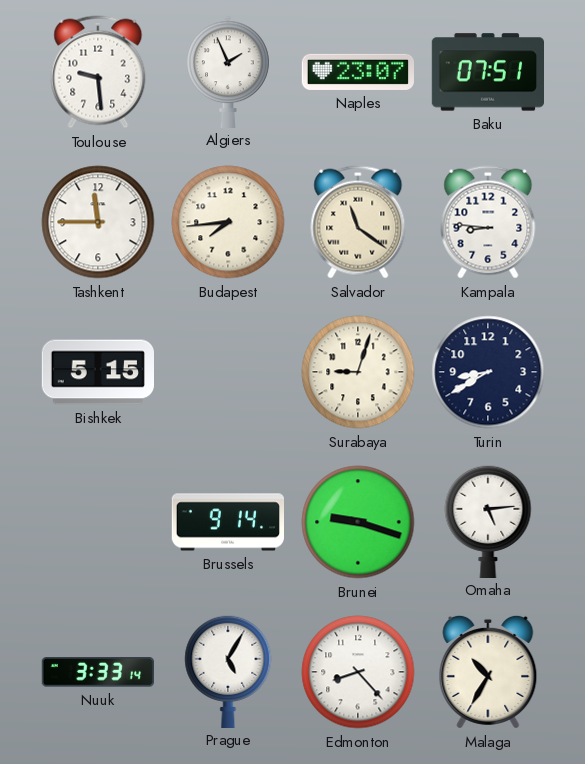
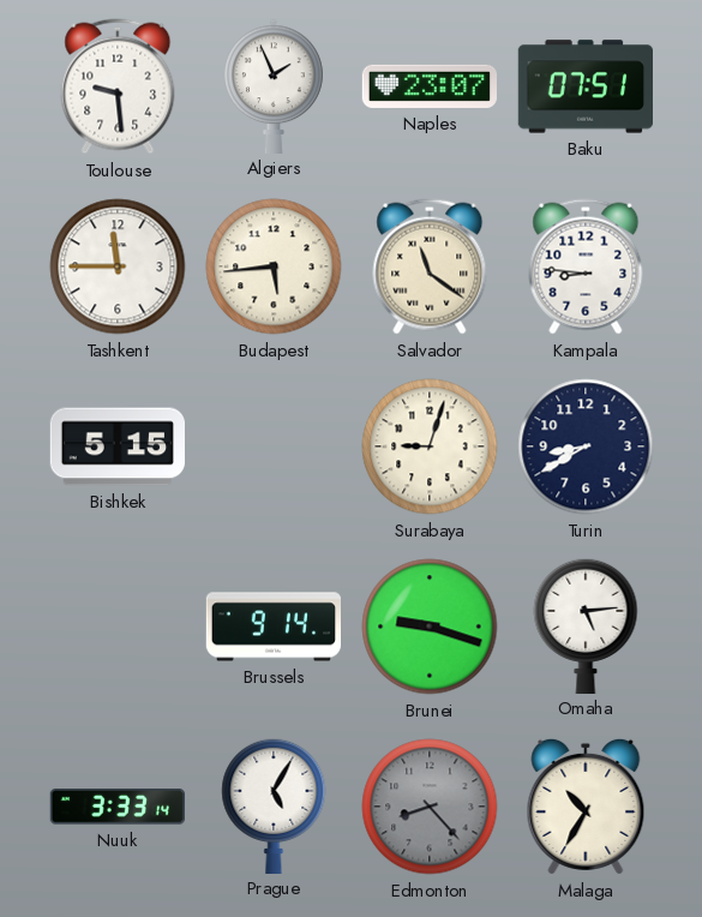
Budapest: 7:44 -> 5:44
Edmonton dial: white -> grey
